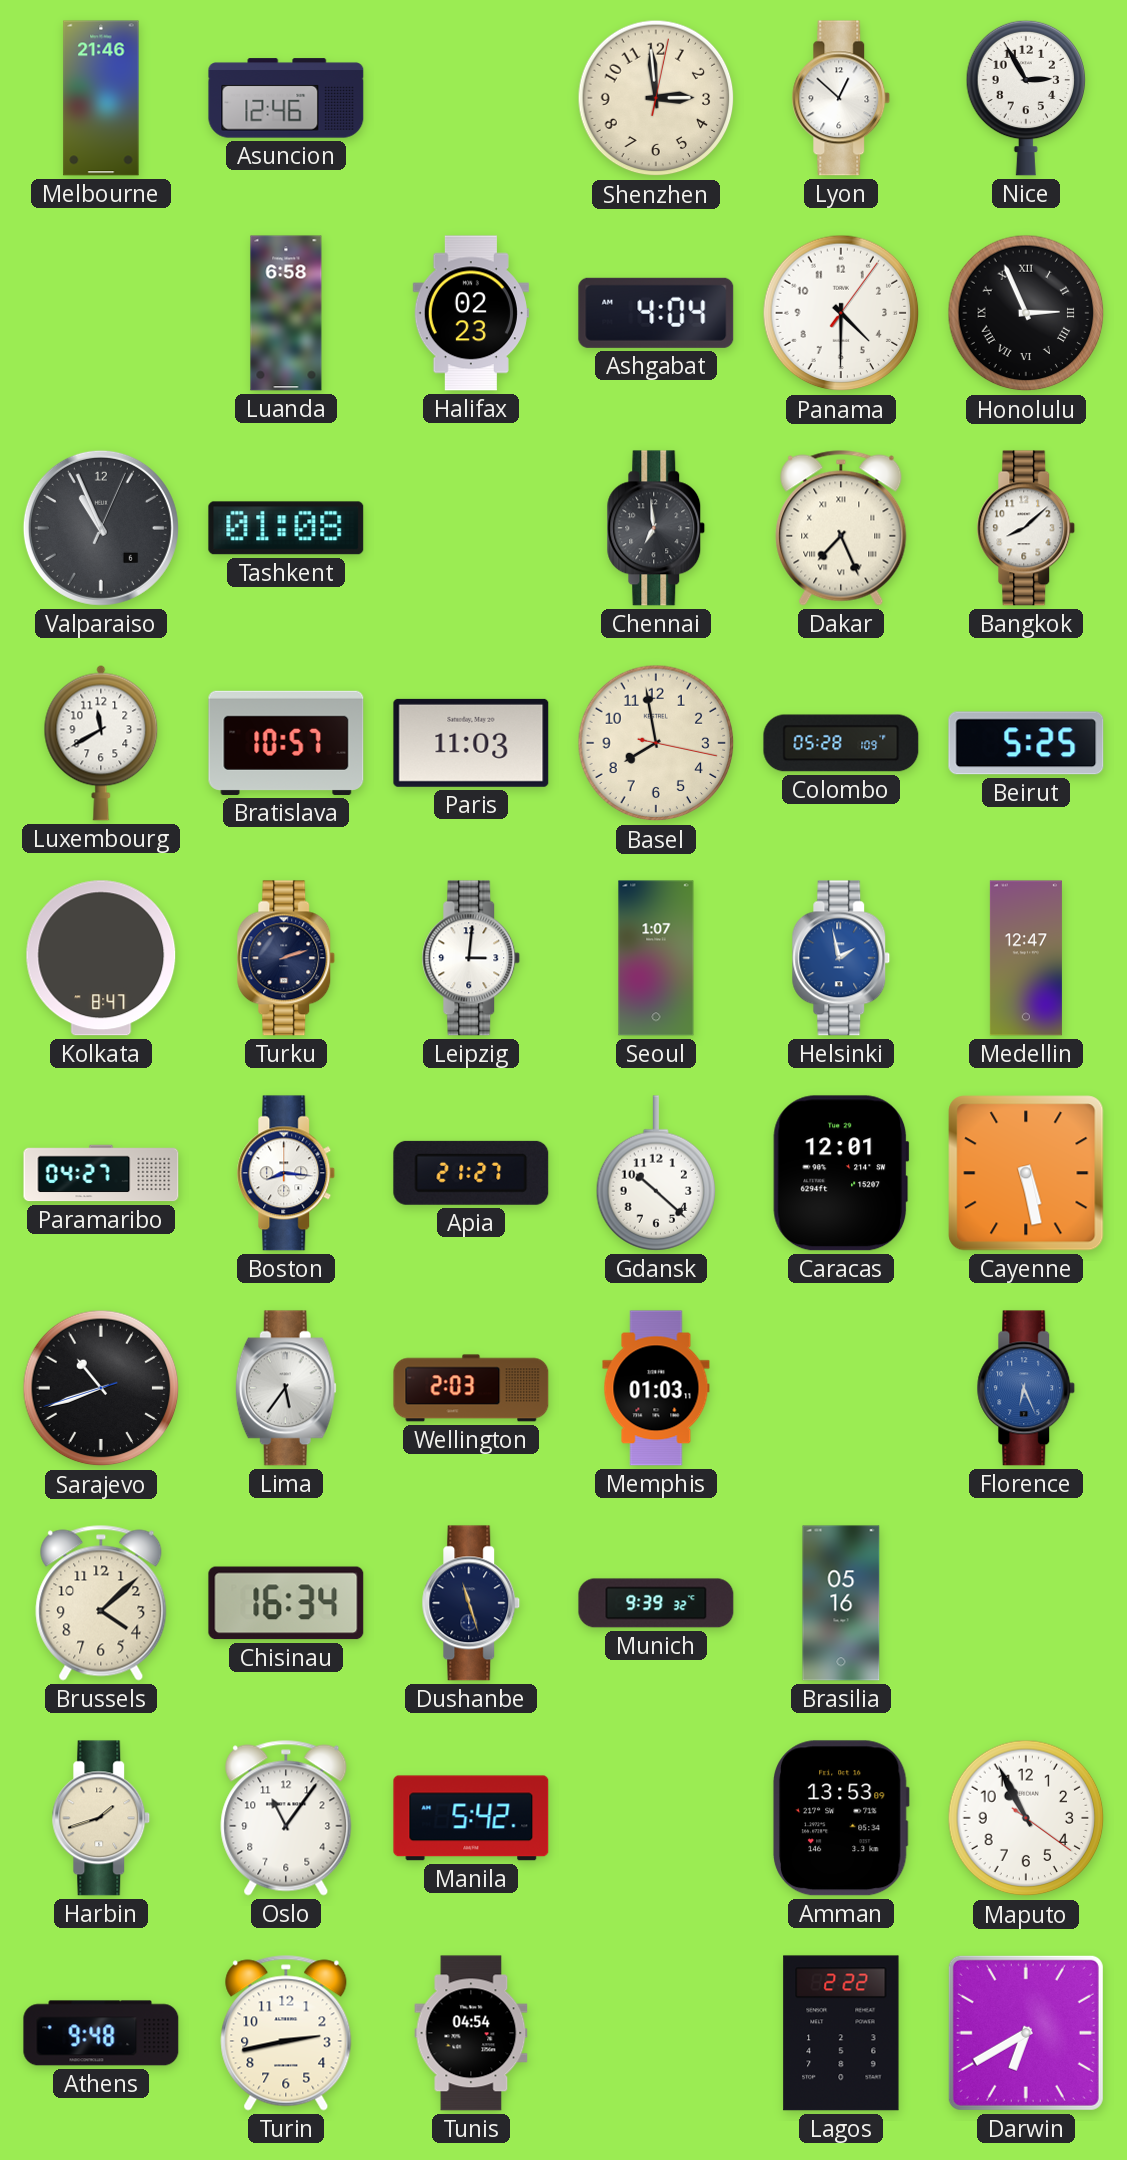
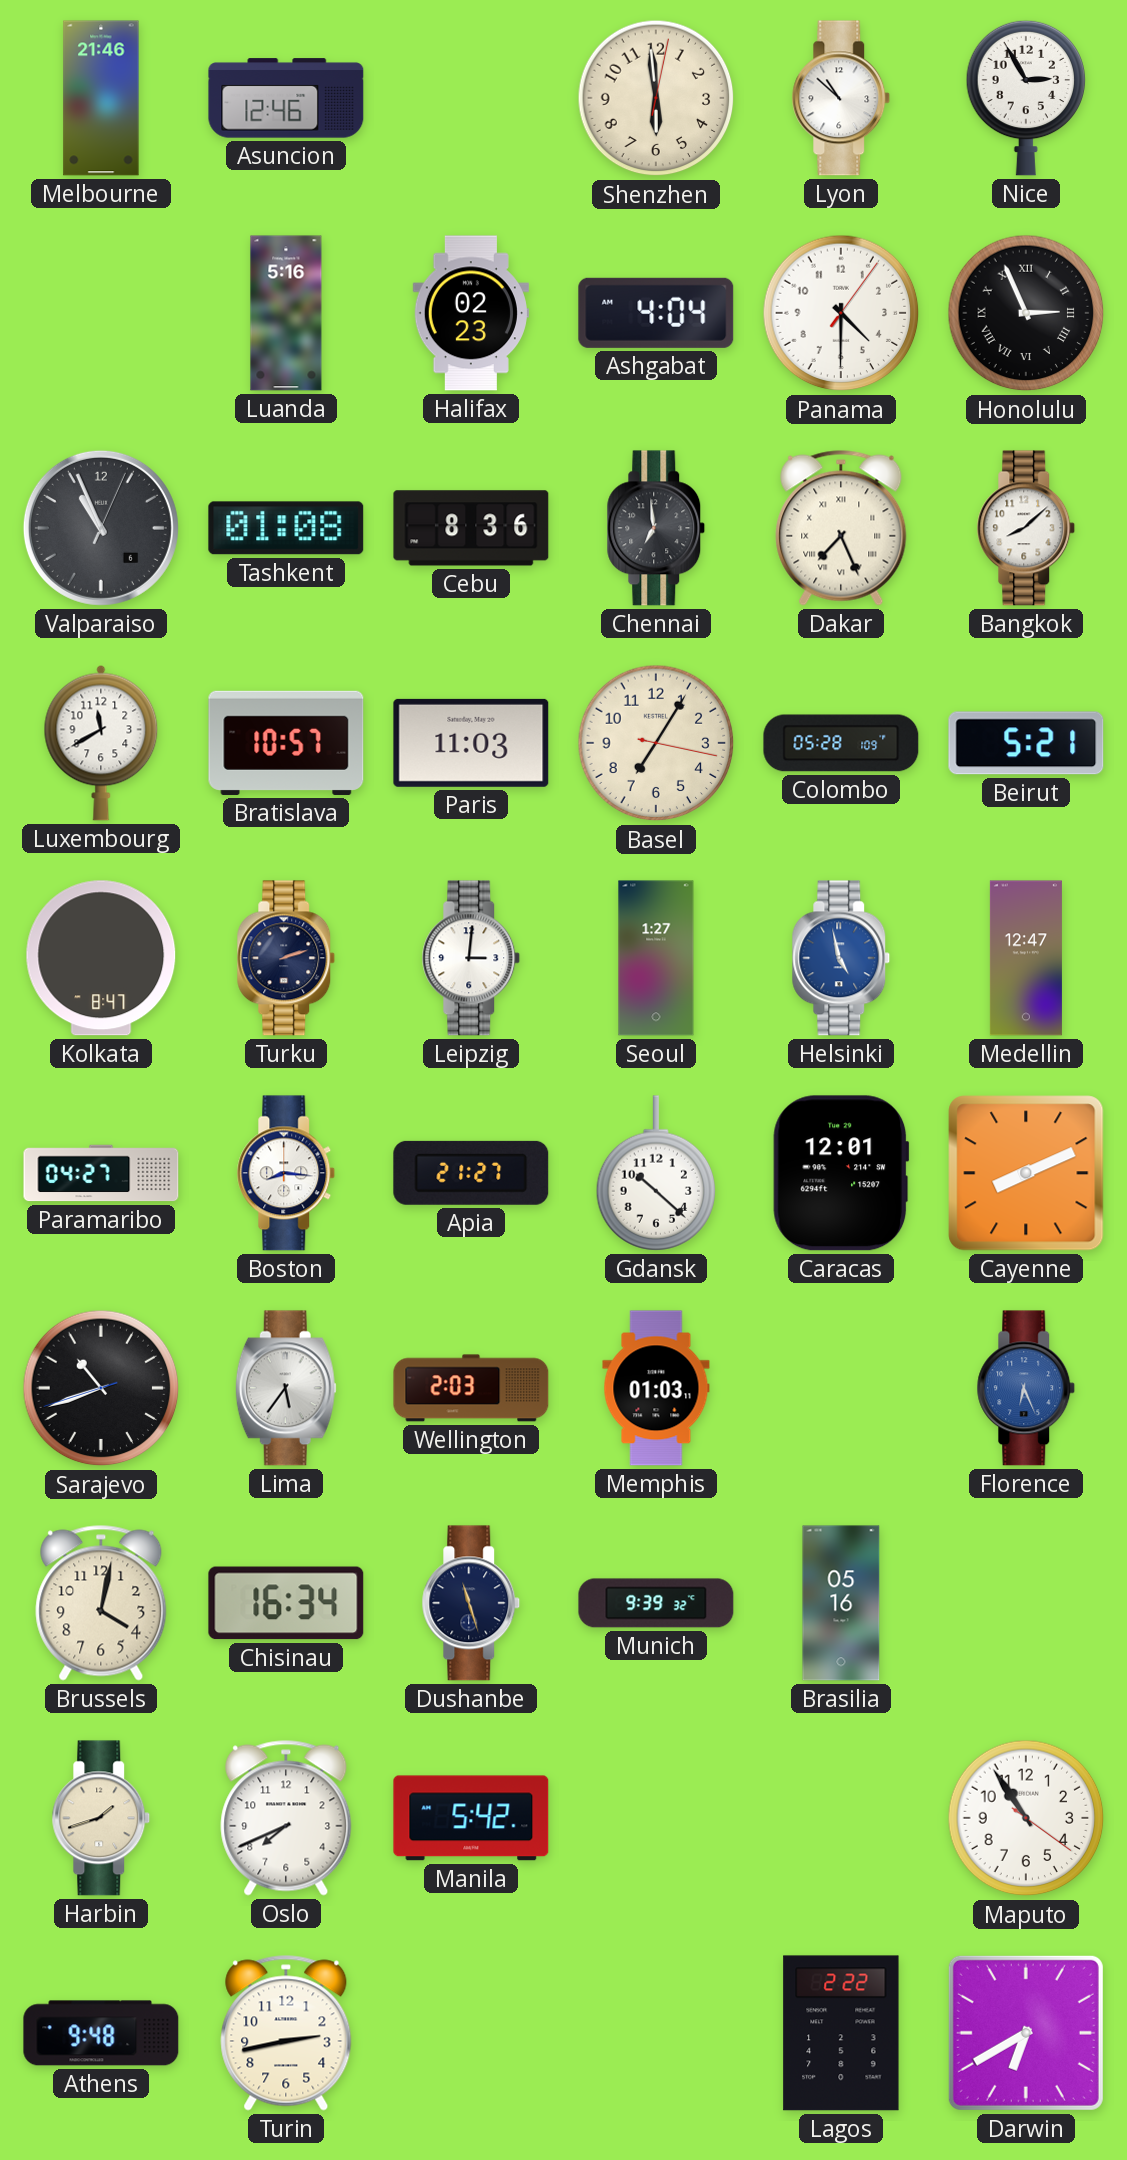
Shenzhen: 2:59 -> 5:59
Lyon: 12:52 -> 10:52
Luanda: 6:58 -> 5:16
Cebu: none -> 8:36
Basel: 7:58 -> 7:05
Beirut: 5:25 -> 5:21
Seoul: 1:07 -> 1:27
Helsinki: 1:58 -> 4:58
Cayenne: 5:28 -> 8:11
Brussels: 4:08 -> 4:02
Oslo: 11:06 -> 7:41
Amman: 13:53 -> none
Maputo: 10:55 -> 10:54
Tunis: 04:54 -> none
